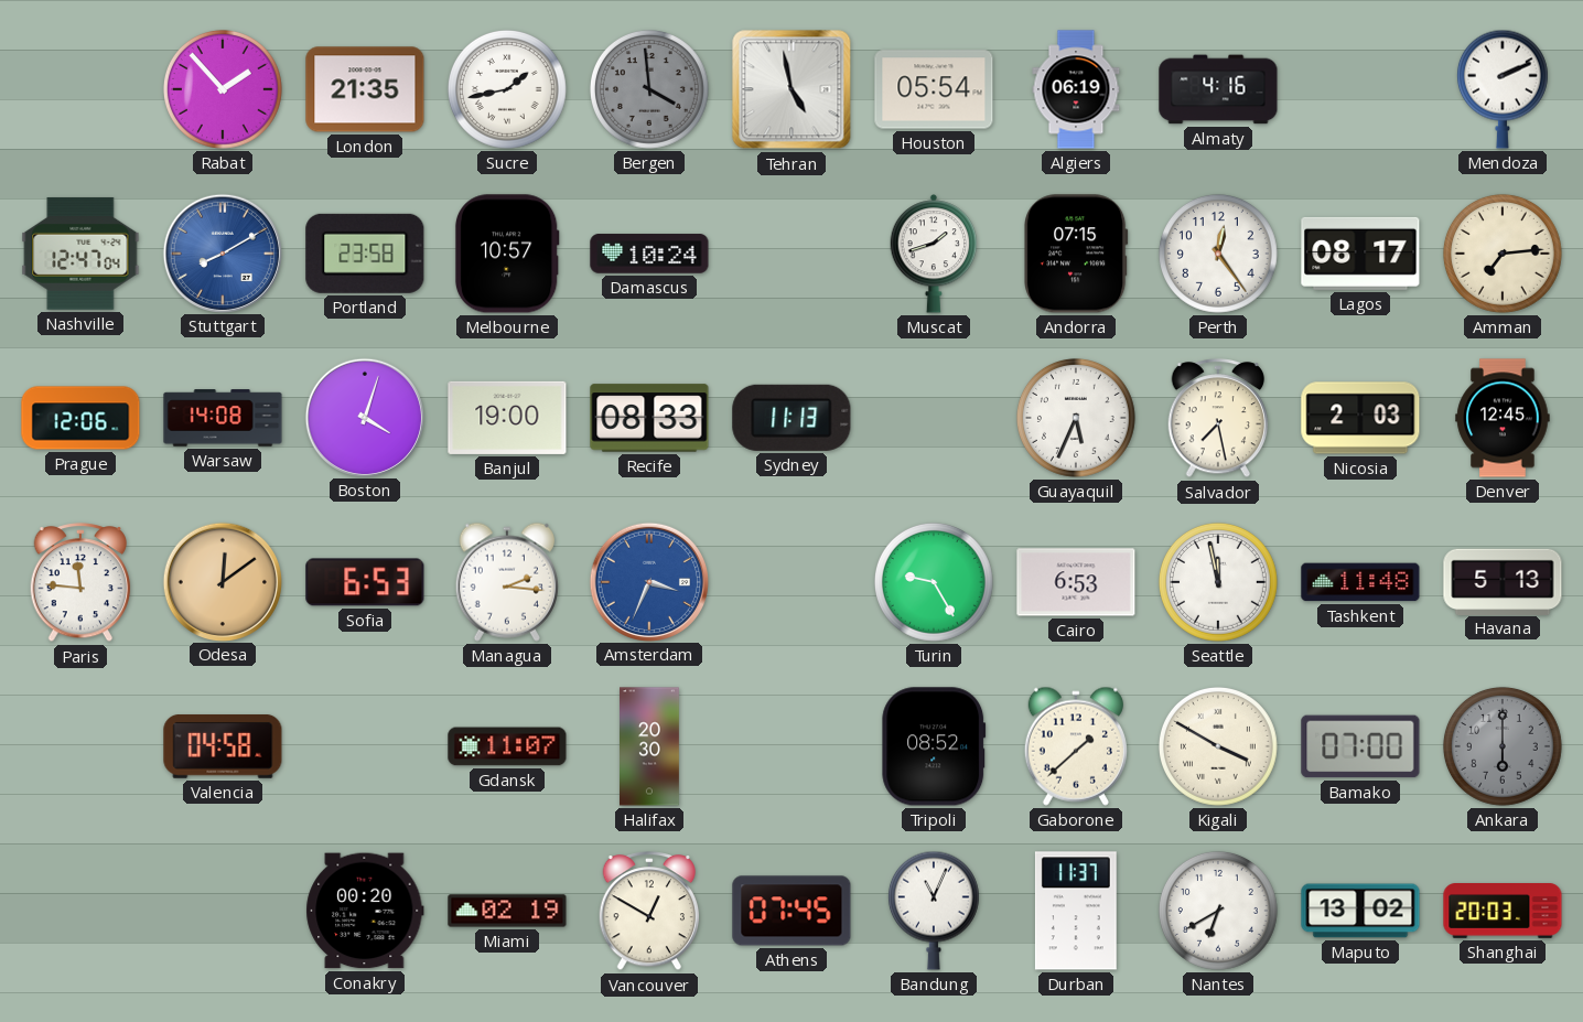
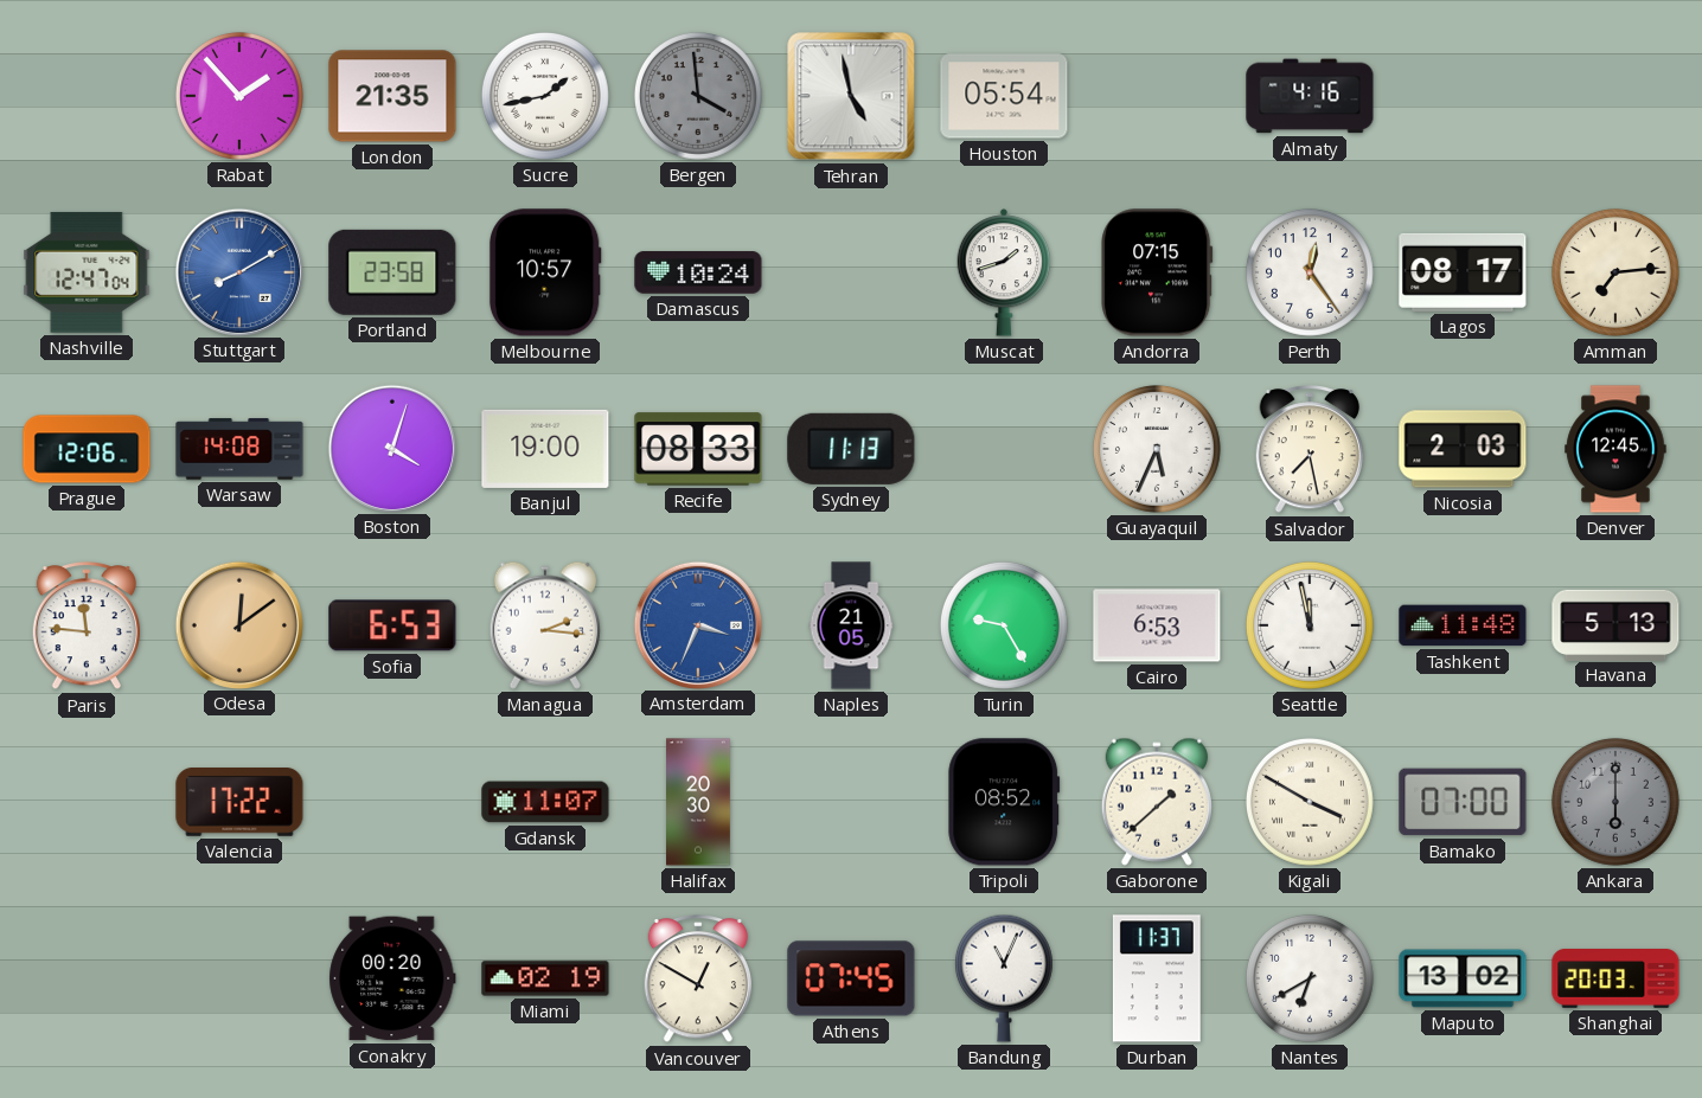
Algiers: 06:19 -> none
Mendoza: 2:11 -> none
Naples: none -> 21:05
Valencia: 04:58 -> 17:22
